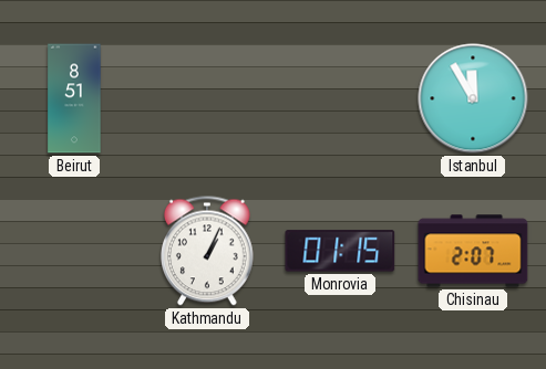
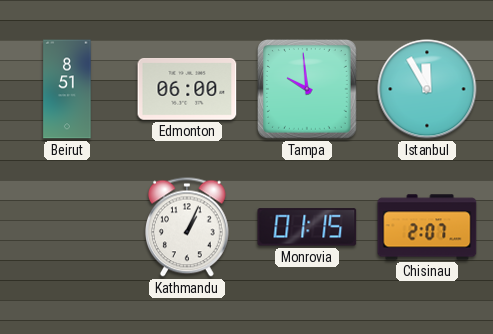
Edmonton: none -> 06:00
Tampa: none -> 9:59
